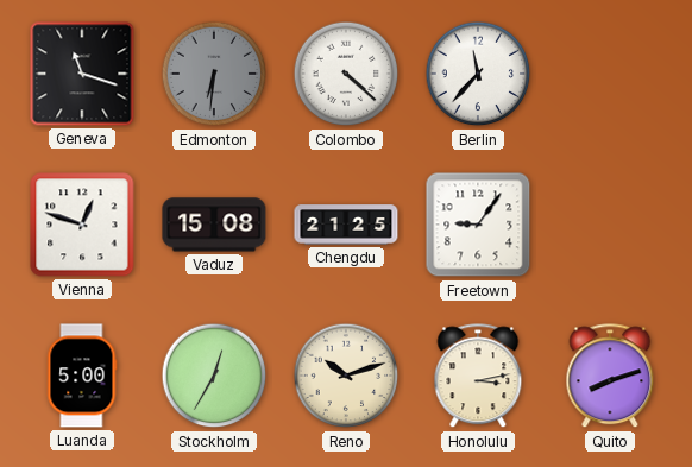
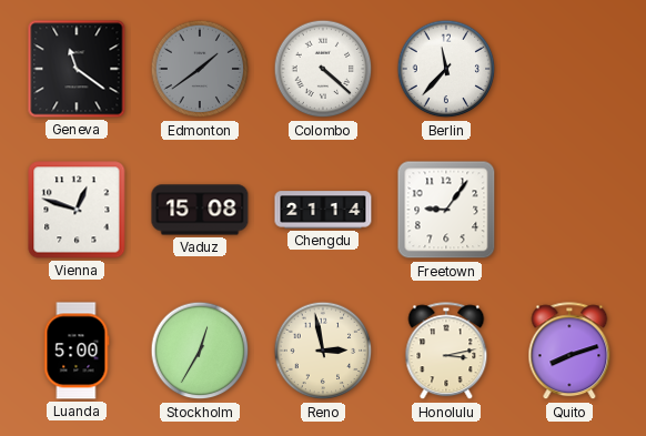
Geneva: 11:18 -> 11:21
Edmonton: 6:31 -> 1:39
Chengdu: 21:25 -> 21:14
Reno: 10:12 -> 2:58
